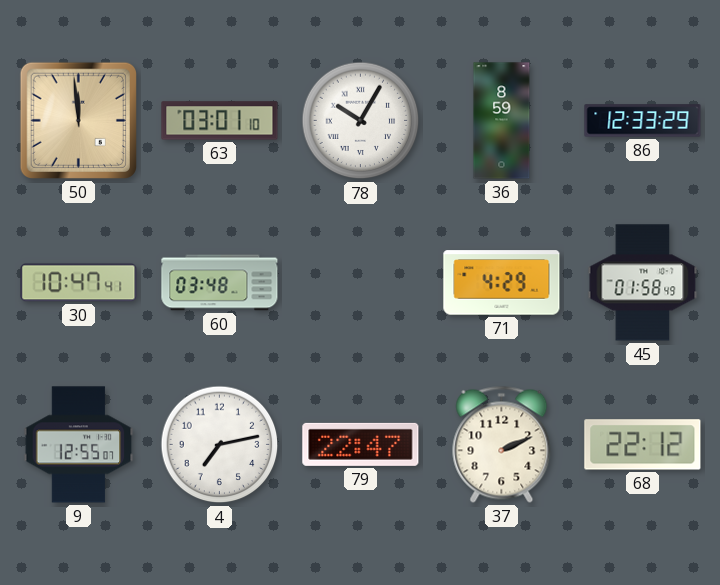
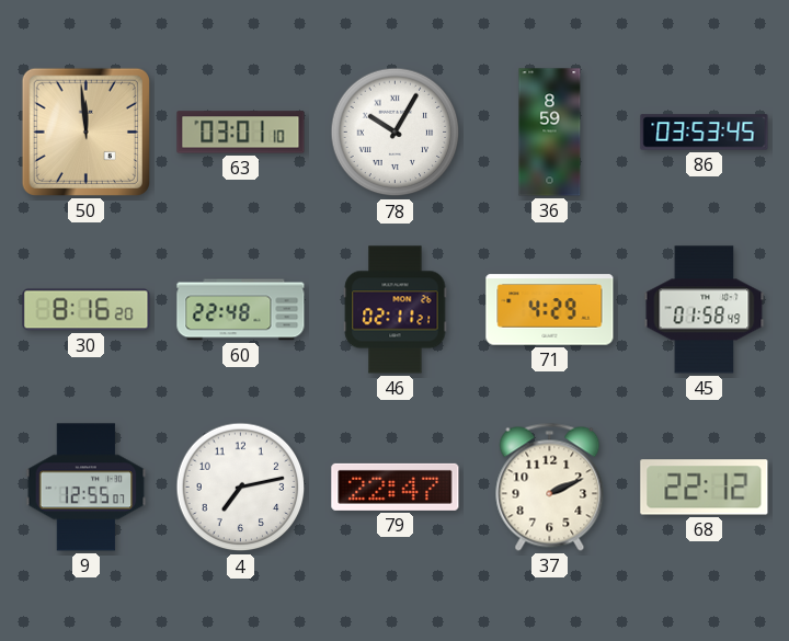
86: 12:33 -> 03:53
30: 10:47 -> 8:16
60: 03:48 -> 22:48
46: none -> 02:11
